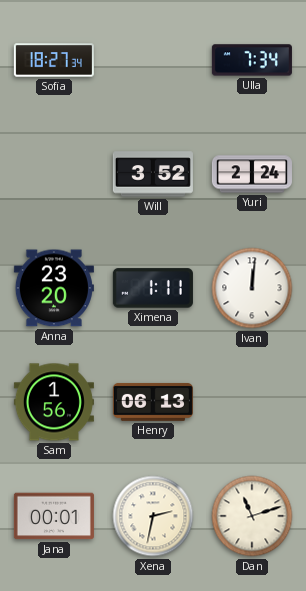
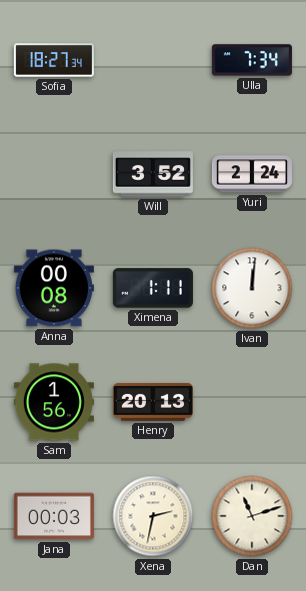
Anna: 23:20 -> 00:08
Henry: 06:13 -> 20:13
Jana: 00:01 -> 00:03
